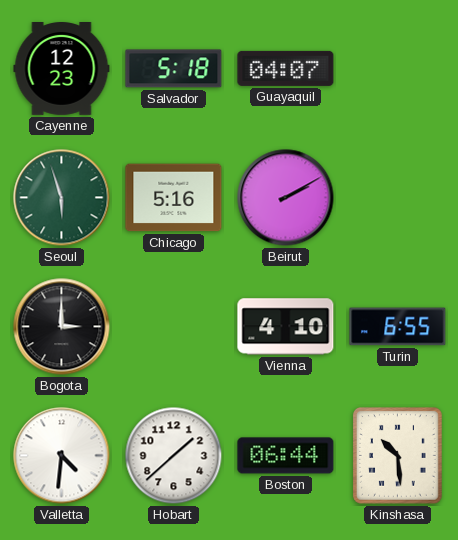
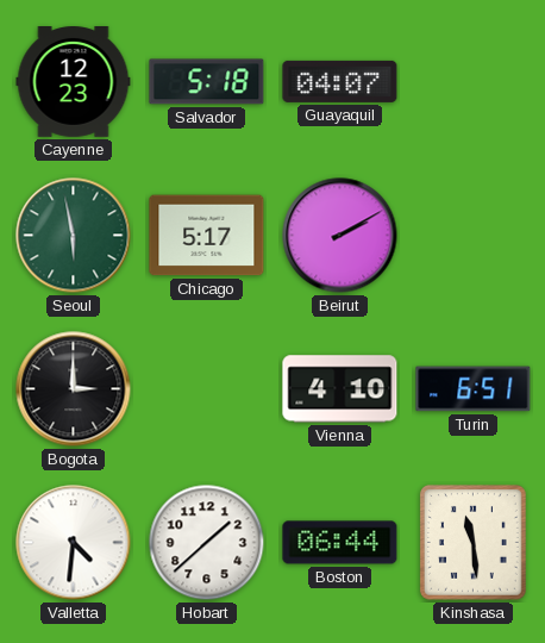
Seoul: 5:57 -> 5:58
Chicago: 5:16 -> 5:17
Turin: 6:55 -> 6:51
Kinshasa: 10:29 -> 11:29
